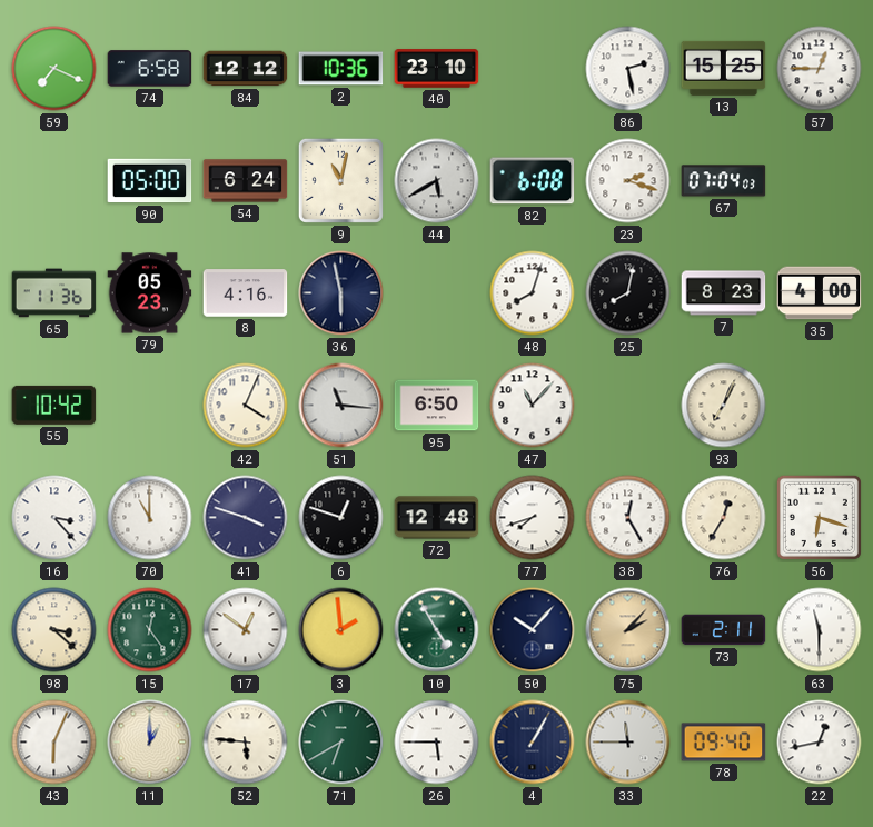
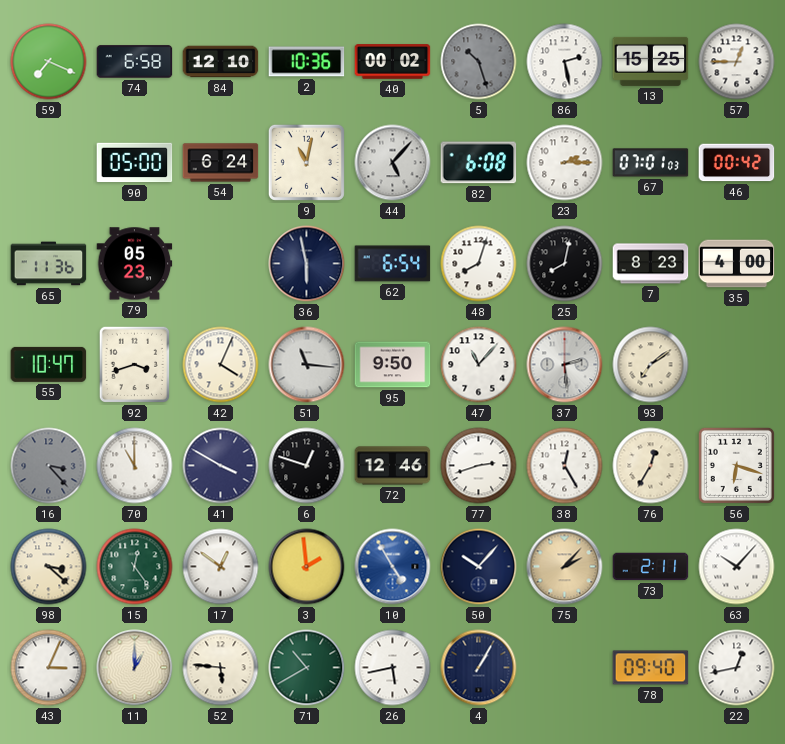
84: 12:12 -> 12:10
40: 23:10 -> 00:02
5: none -> 10:27
44: 5:40 -> 5:07
23: 2:18 -> 2:15
67: 07:04 -> 07:01
46: none -> 00:42
8: 4:16 -> none
62: none -> 6:54
55: 10:42 -> 10:47
92: none -> 3:42
95: 6:50 -> 9:50
37: none -> 2:29
93: 7:04 -> 7:09
16 dial: white -> grey
41: 3:48 -> 3:50
72: 12:48 -> 12:46
77: 7:42 -> 2:42
10 dial: green -> blue
63: 11:30 -> 10:07
43: 6:04 -> 3:04
71: 6:40 -> 10:40
26: 5:45 -> 5:43
33: 11:45 -> none
